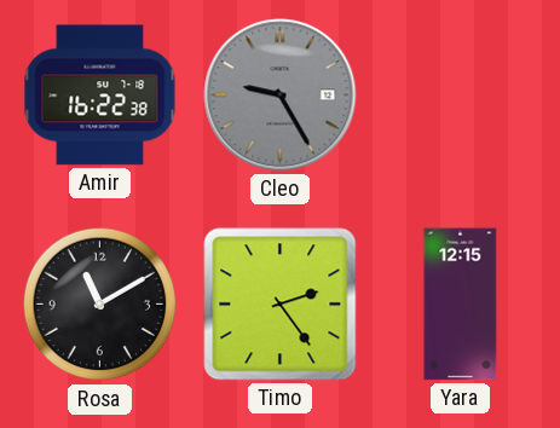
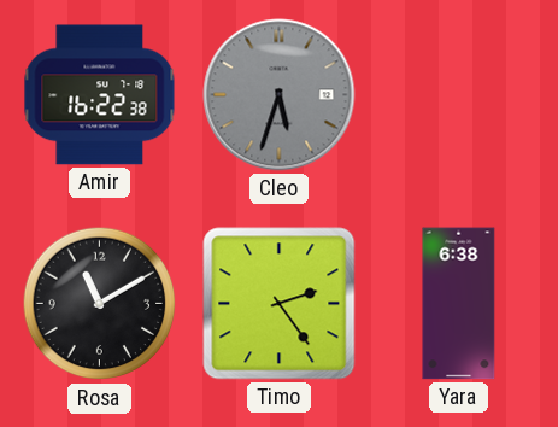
Cleo: 9:25 -> 5:33
Yara: 12:15 -> 6:38
